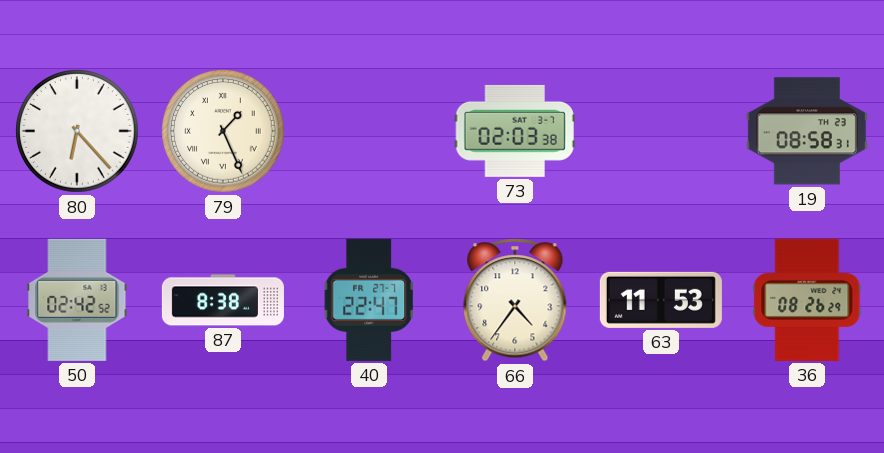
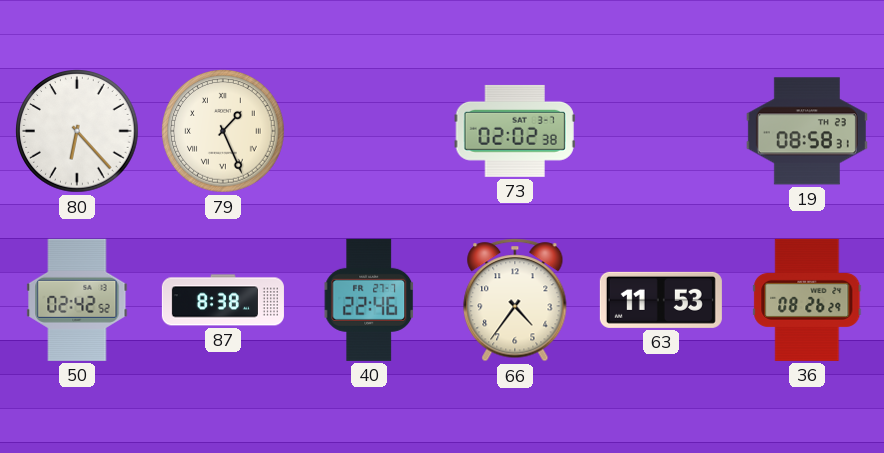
73: 02:03 -> 02:02
40: 22:47 -> 22:46
